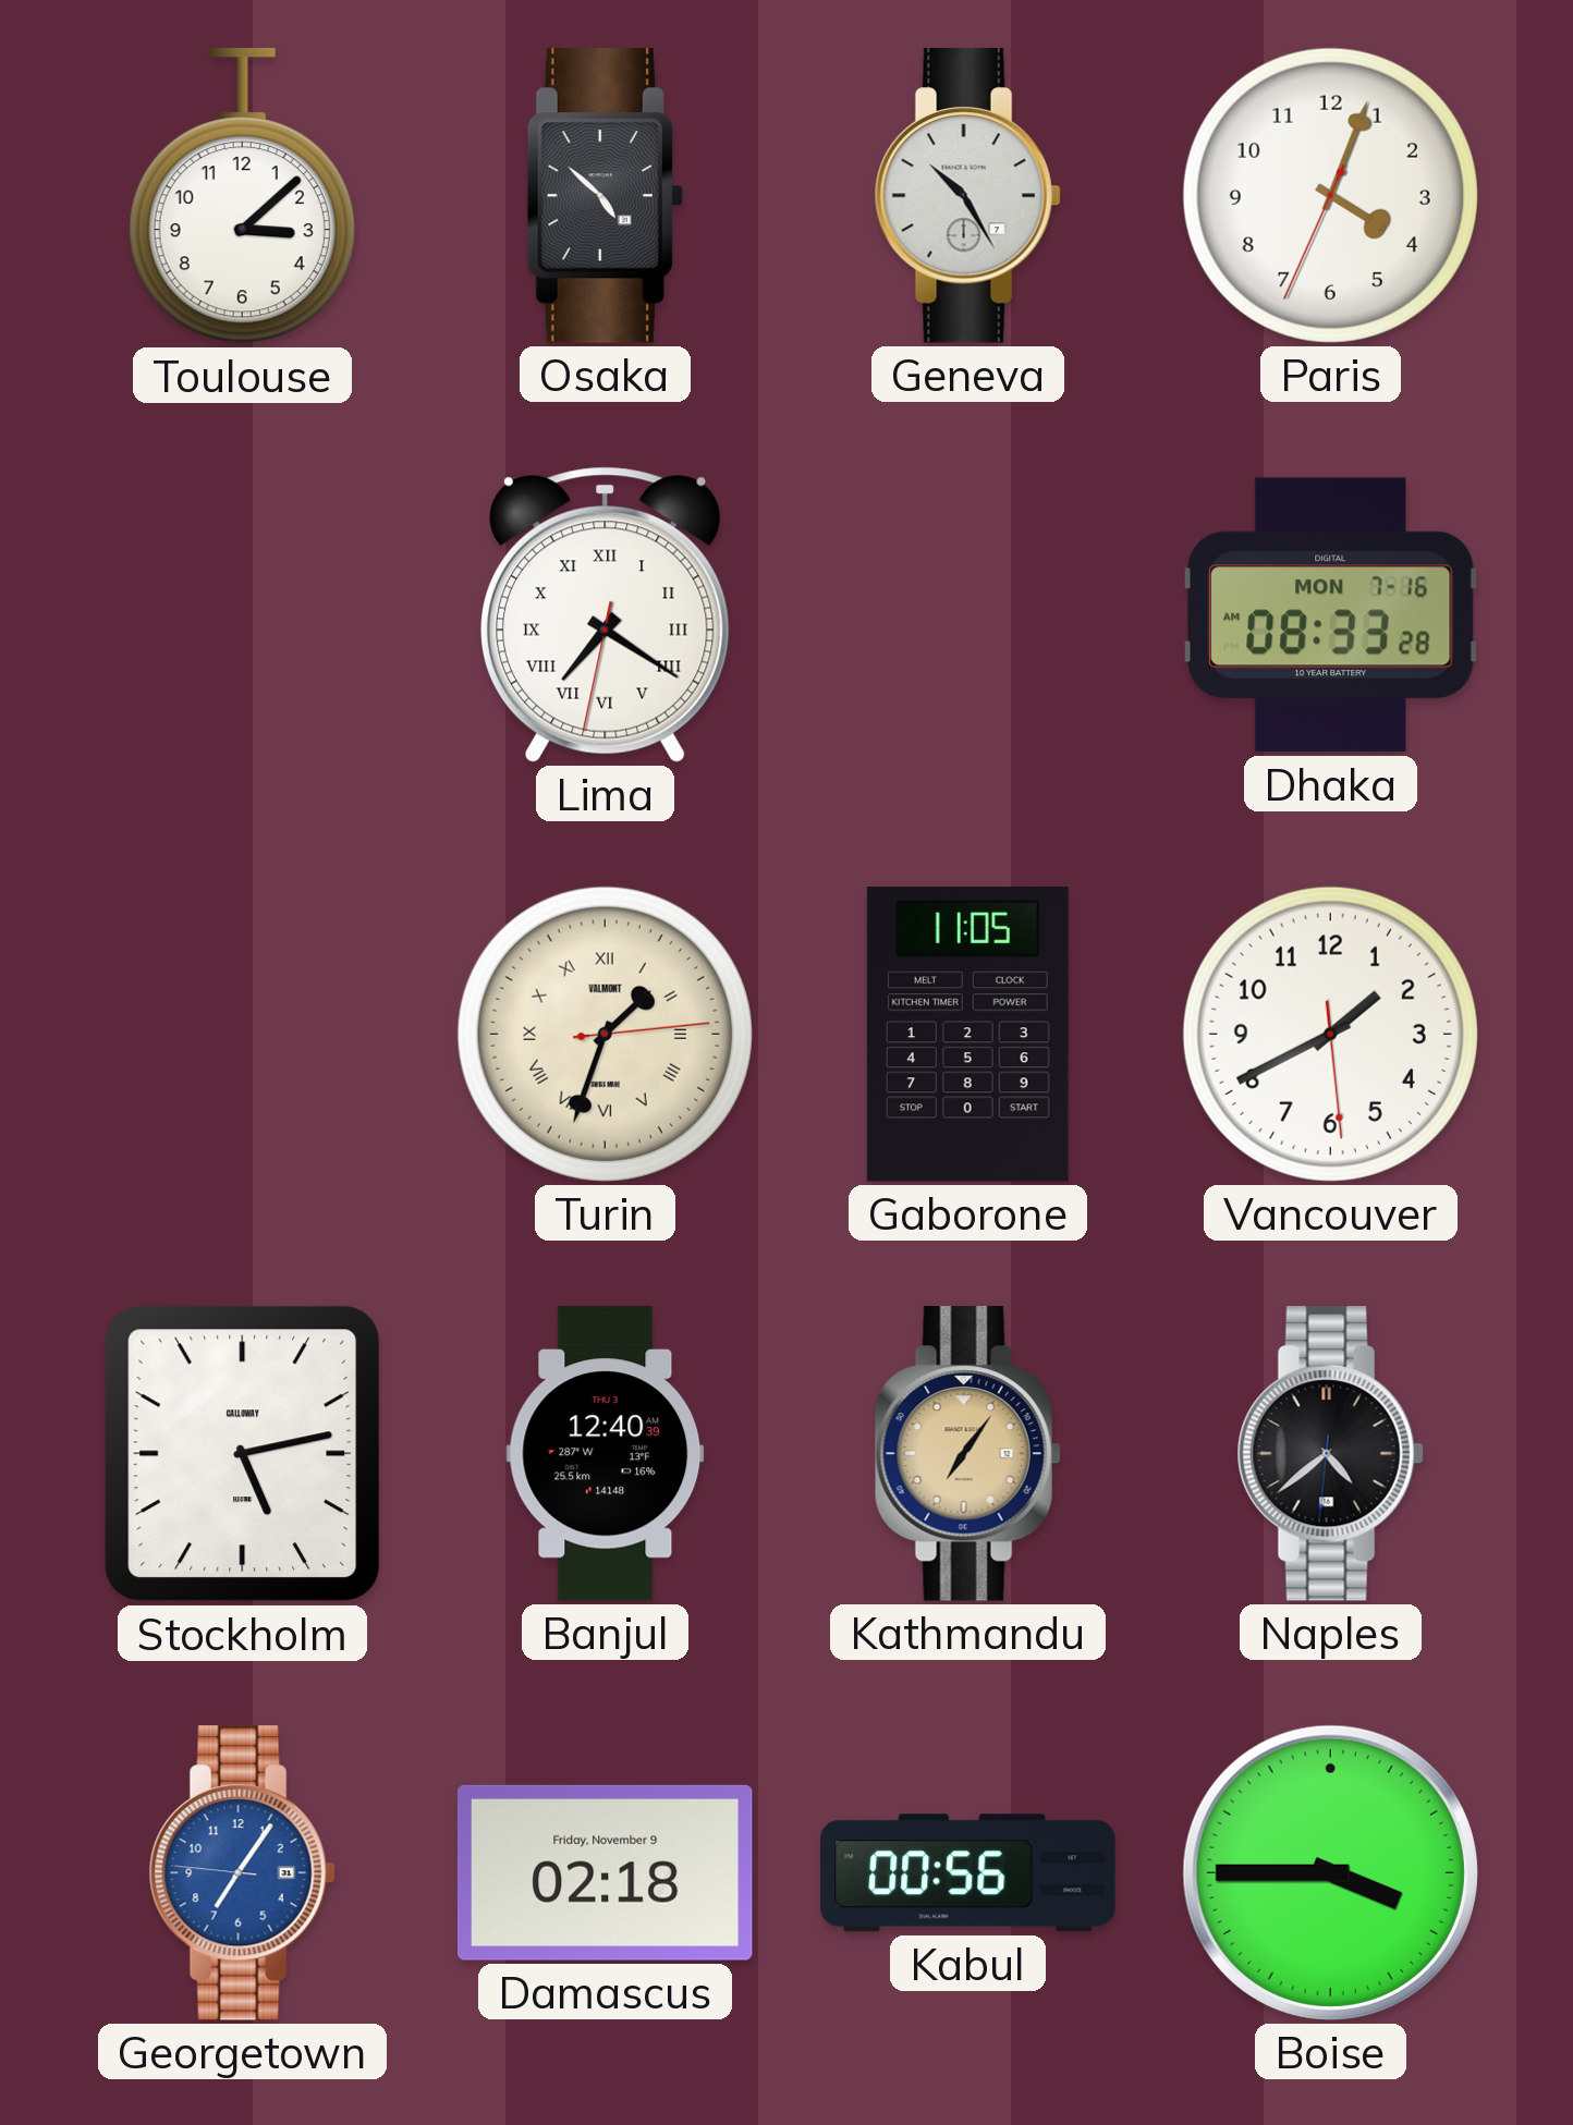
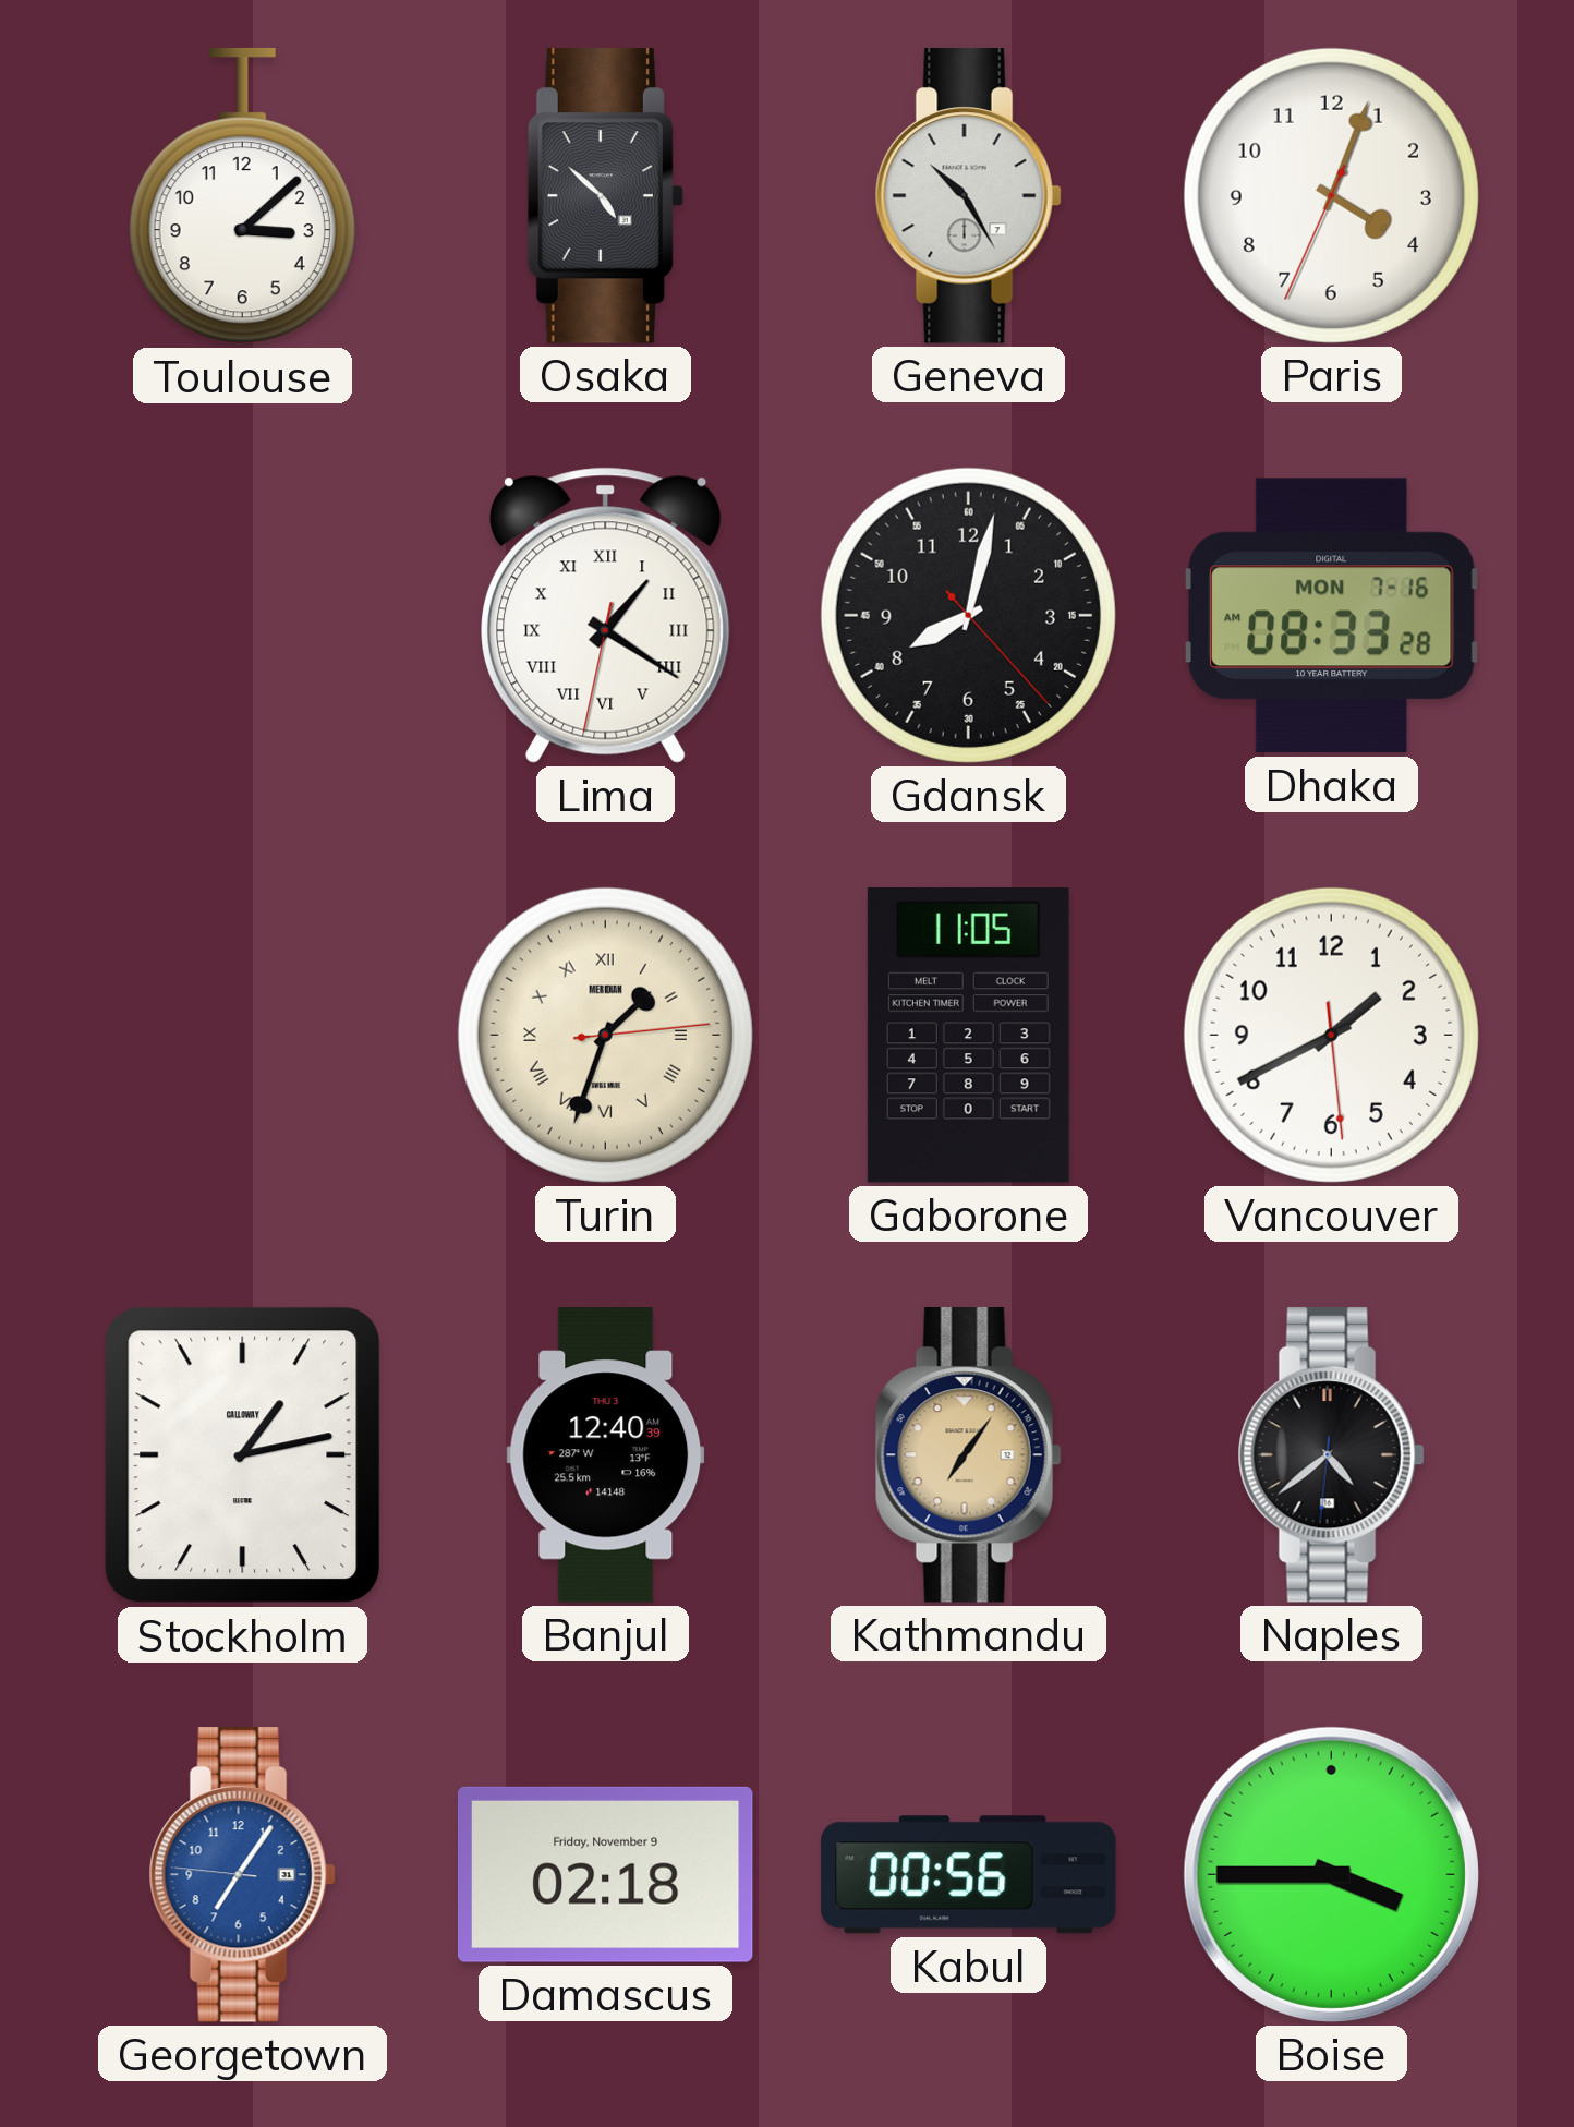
Lima: 7:20 -> 1:20
Gdansk: none -> 8:02
Turin brand: VALMONT -> MERIDIAN
Stockholm: 5:13 -> 1:13
